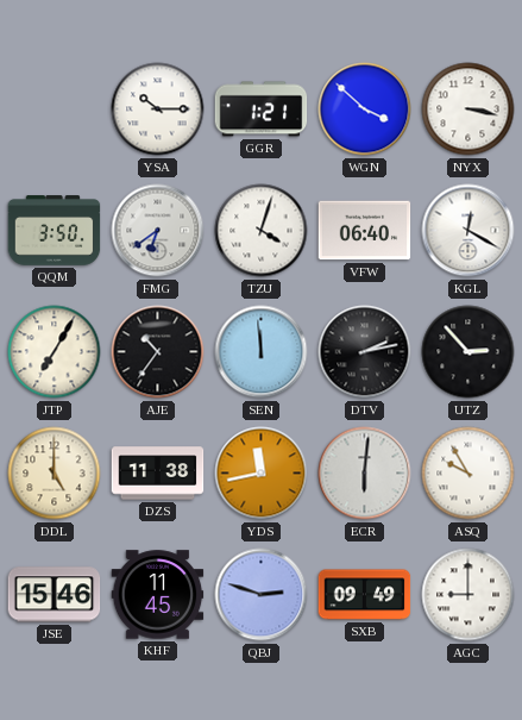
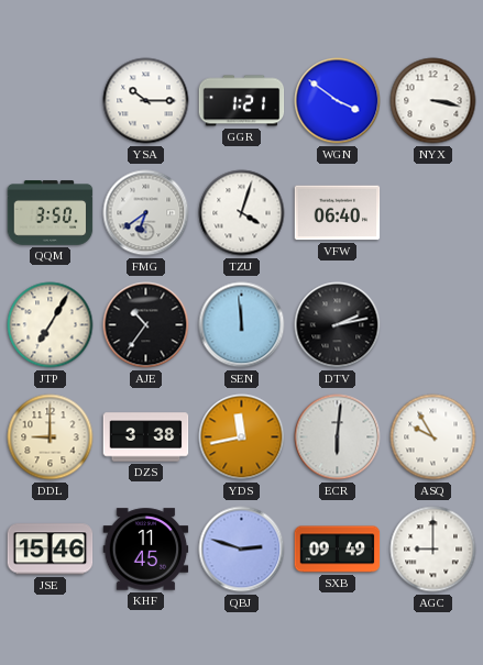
WGN: 3:52 -> 3:51
KGL: 12:20 -> none
UTZ: 2:53 -> none
DDL: 5:00 -> 9:00
DZS: 11:38 -> 3:38
